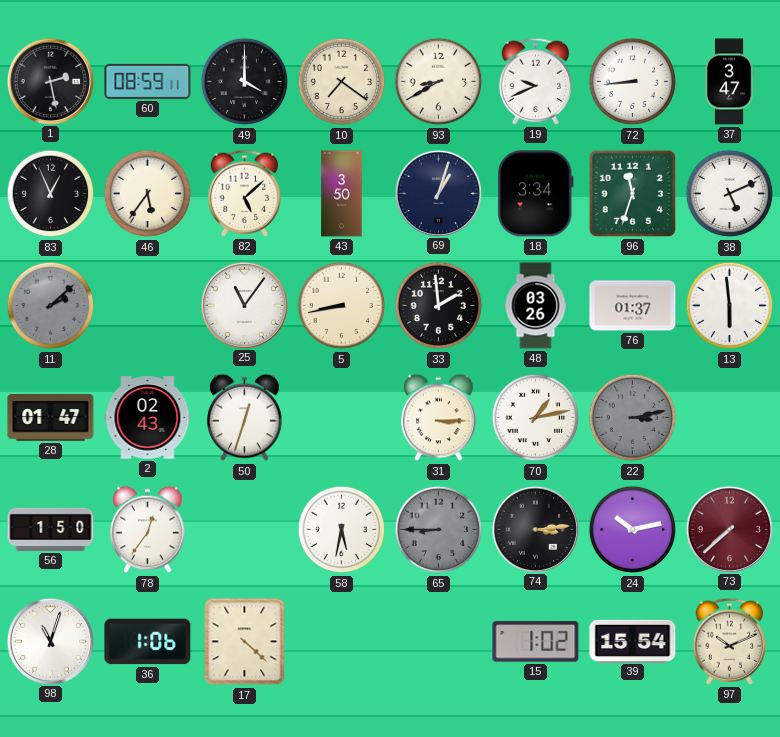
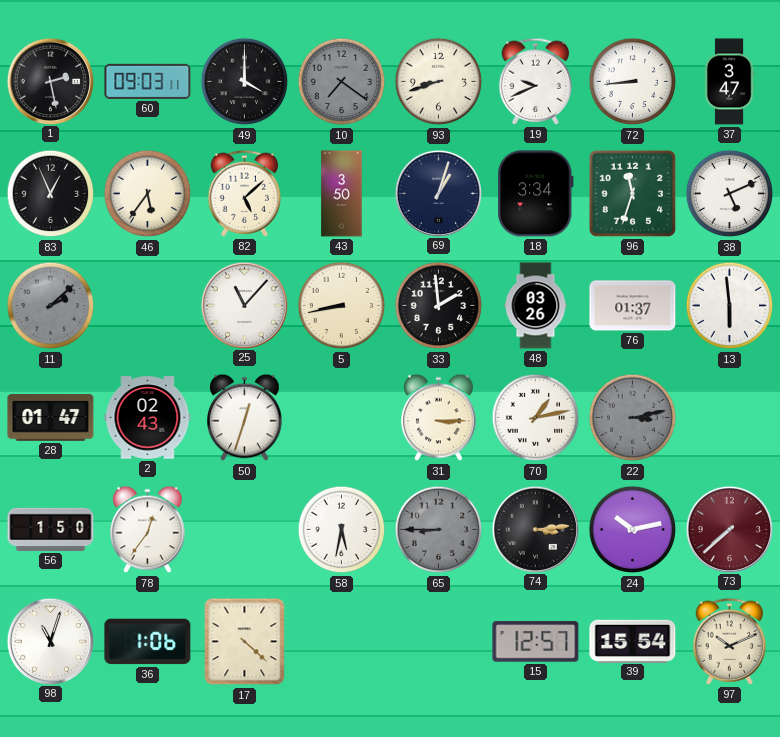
60: 08:59 -> 09:03
10 dial: cream -> grey
93: 8:40 -> 8:42
25: 11:06 -> 11:07
15: 1:02 -> 12:57
